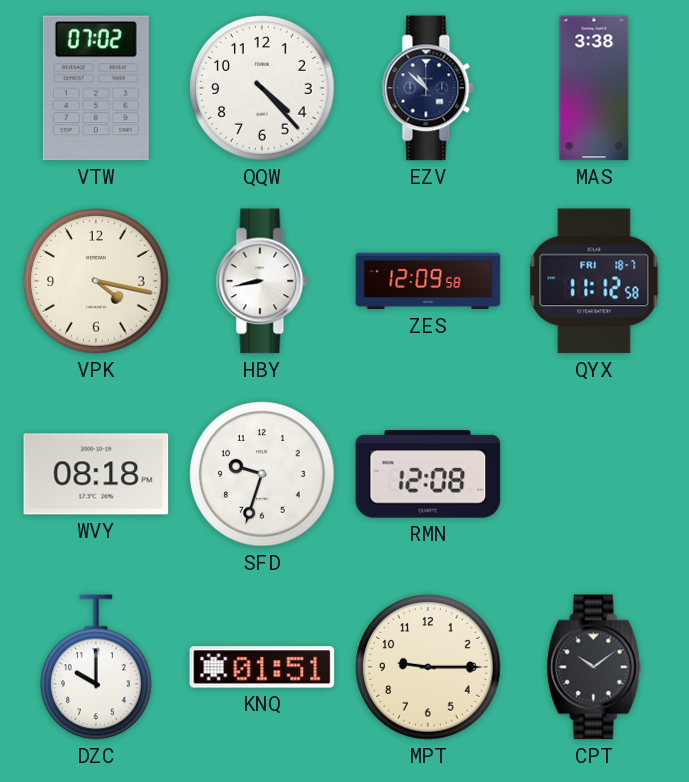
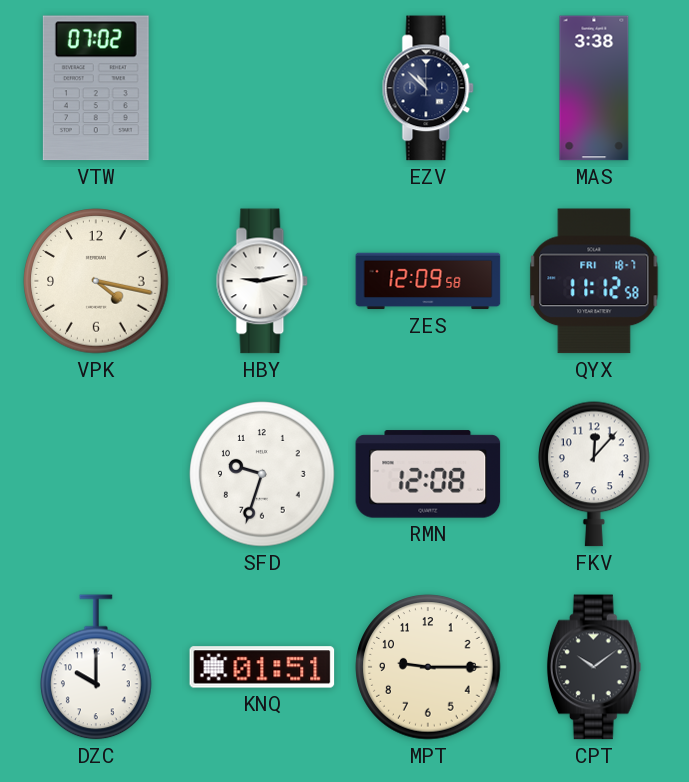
QQW: 4:23 -> none
HBY: 8:43 -> 9:13
WVY: 08:18 -> none
FKV: none -> 12:07
